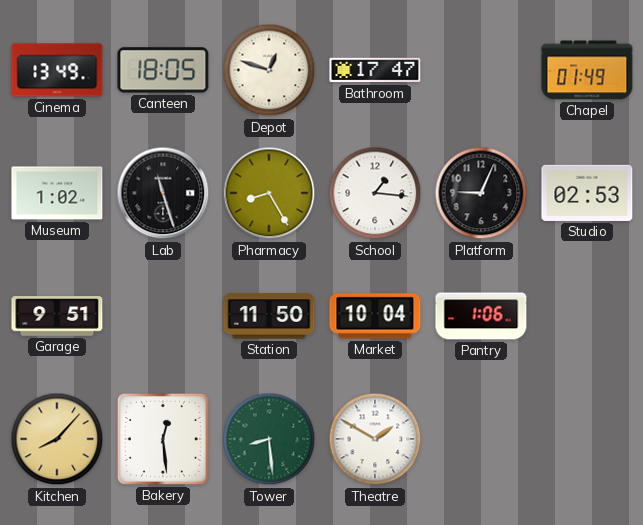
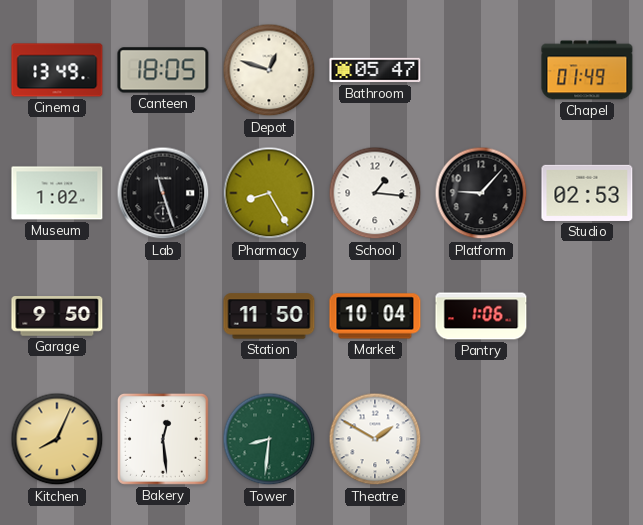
Bathroom: 17:47 -> 05:47
Platform: 9:04 -> 9:07
Garage: 9:51 -> 9:50
Kitchen: 8:07 -> 8:04
Tower: 8:29 -> 8:31
